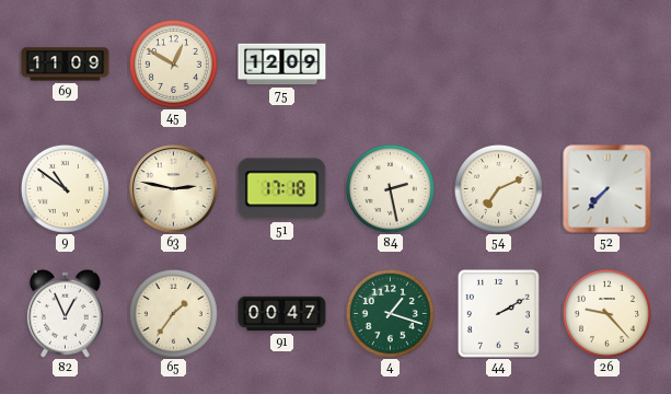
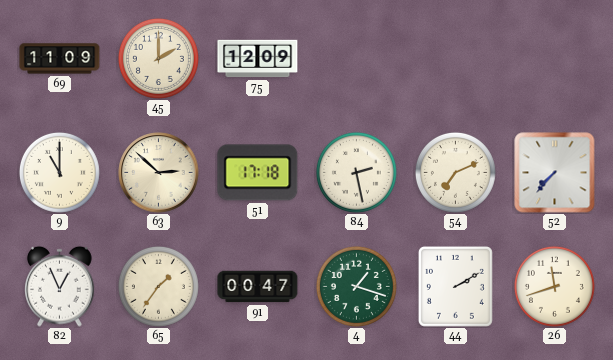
45: 12:50 -> 2:00
9: 10:51 -> 11:00
63: 2:47 -> 2:52
26: 9:23 -> 11:42
